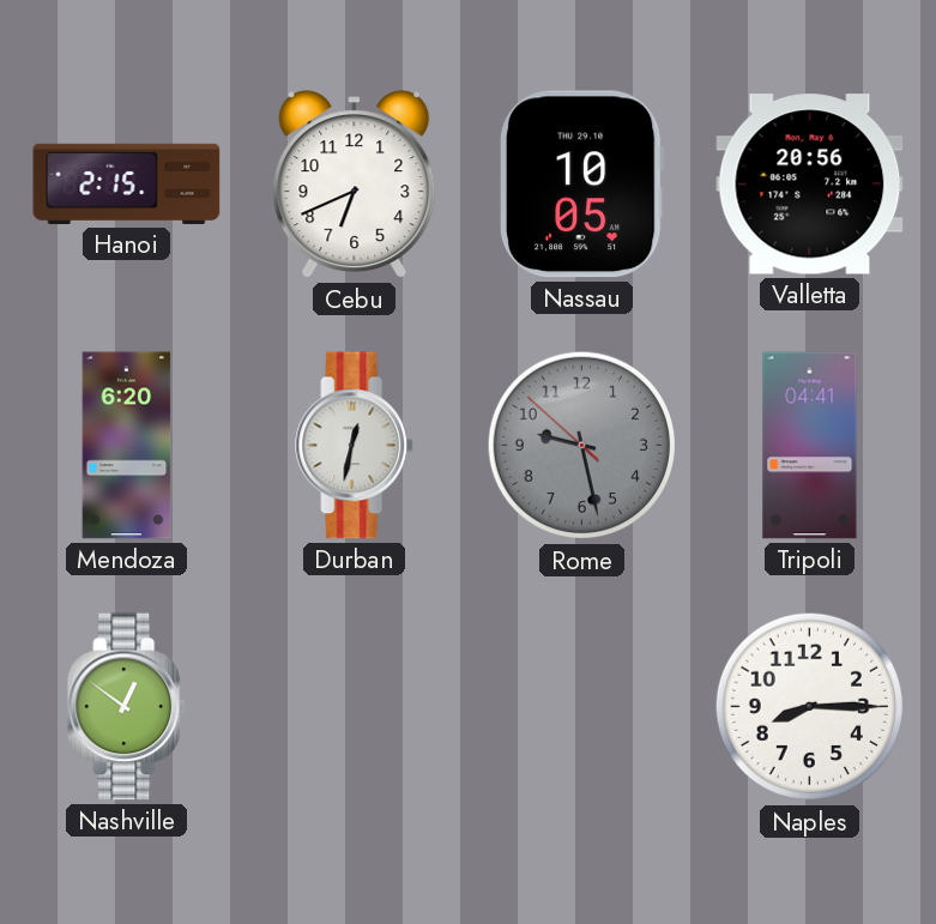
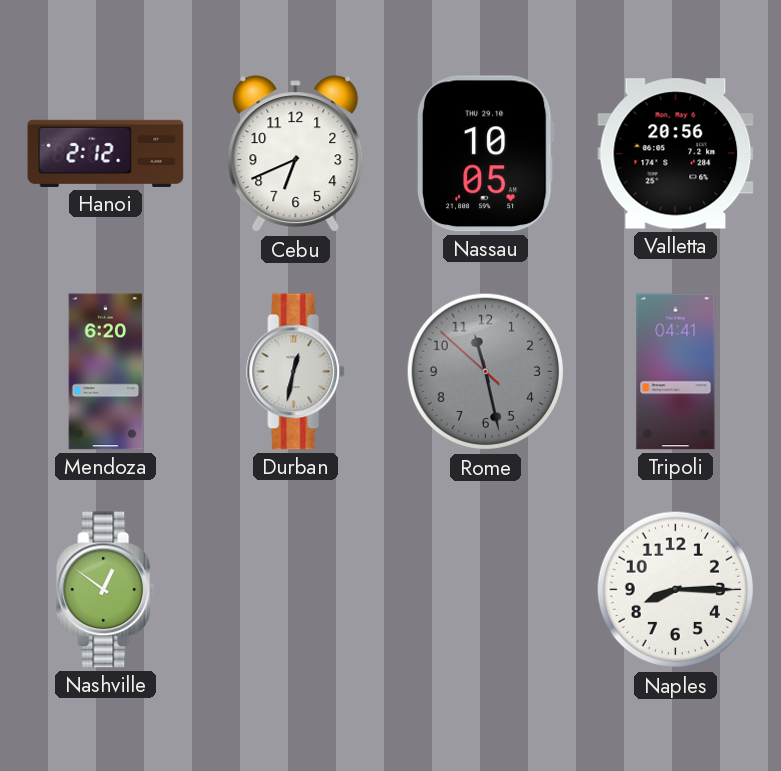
Hanoi: 2:15 -> 2:12
Rome: 9:27 -> 11:27
